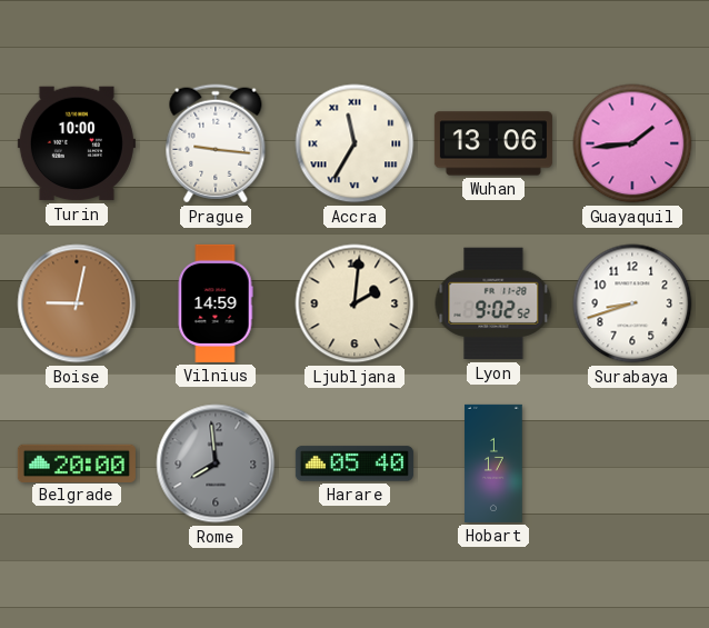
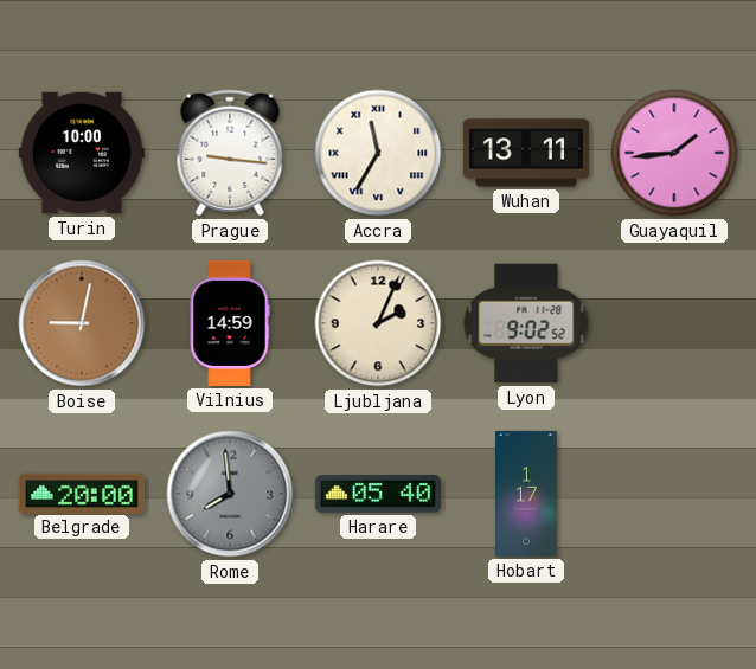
Wuhan: 13:06 -> 13:11
Ljubljana: 2:01 -> 2:04
Surabaya: 8:42 -> none
